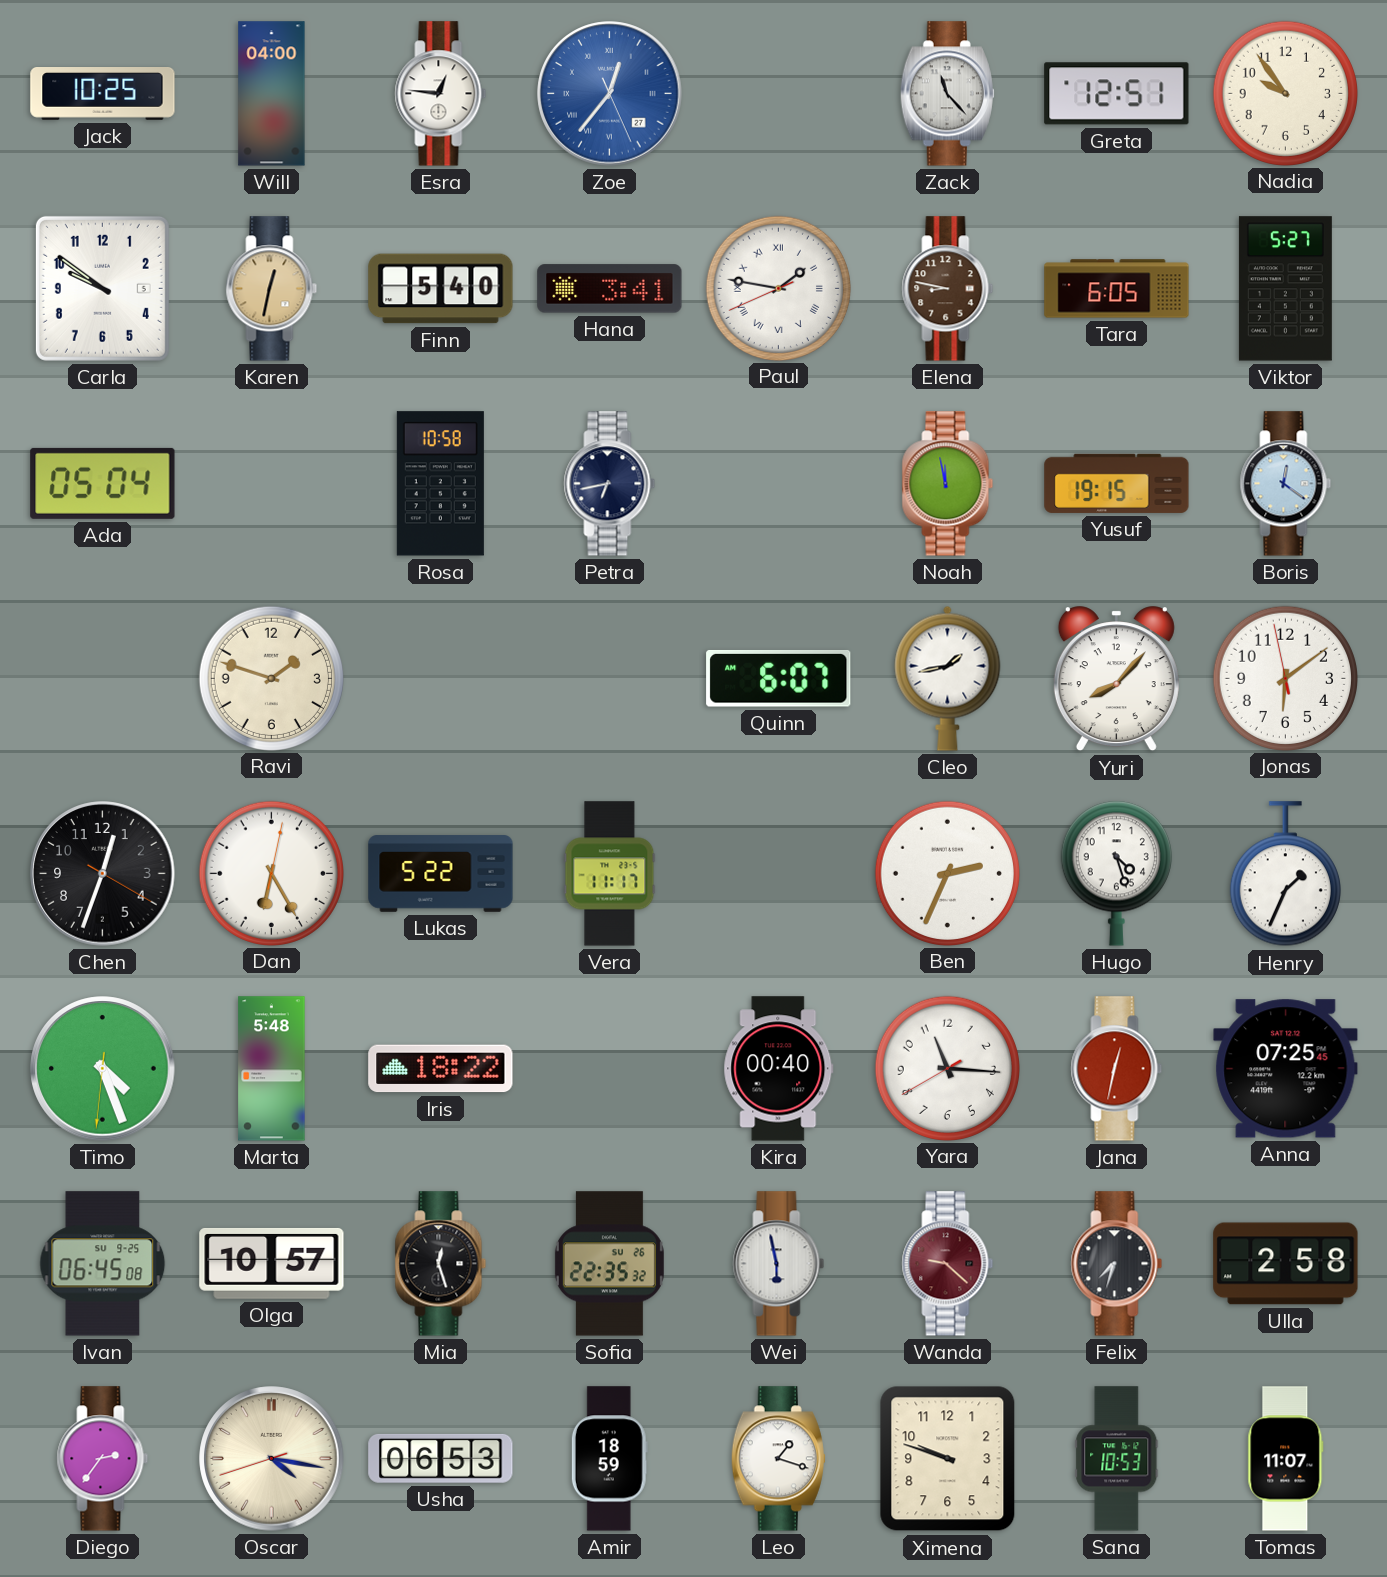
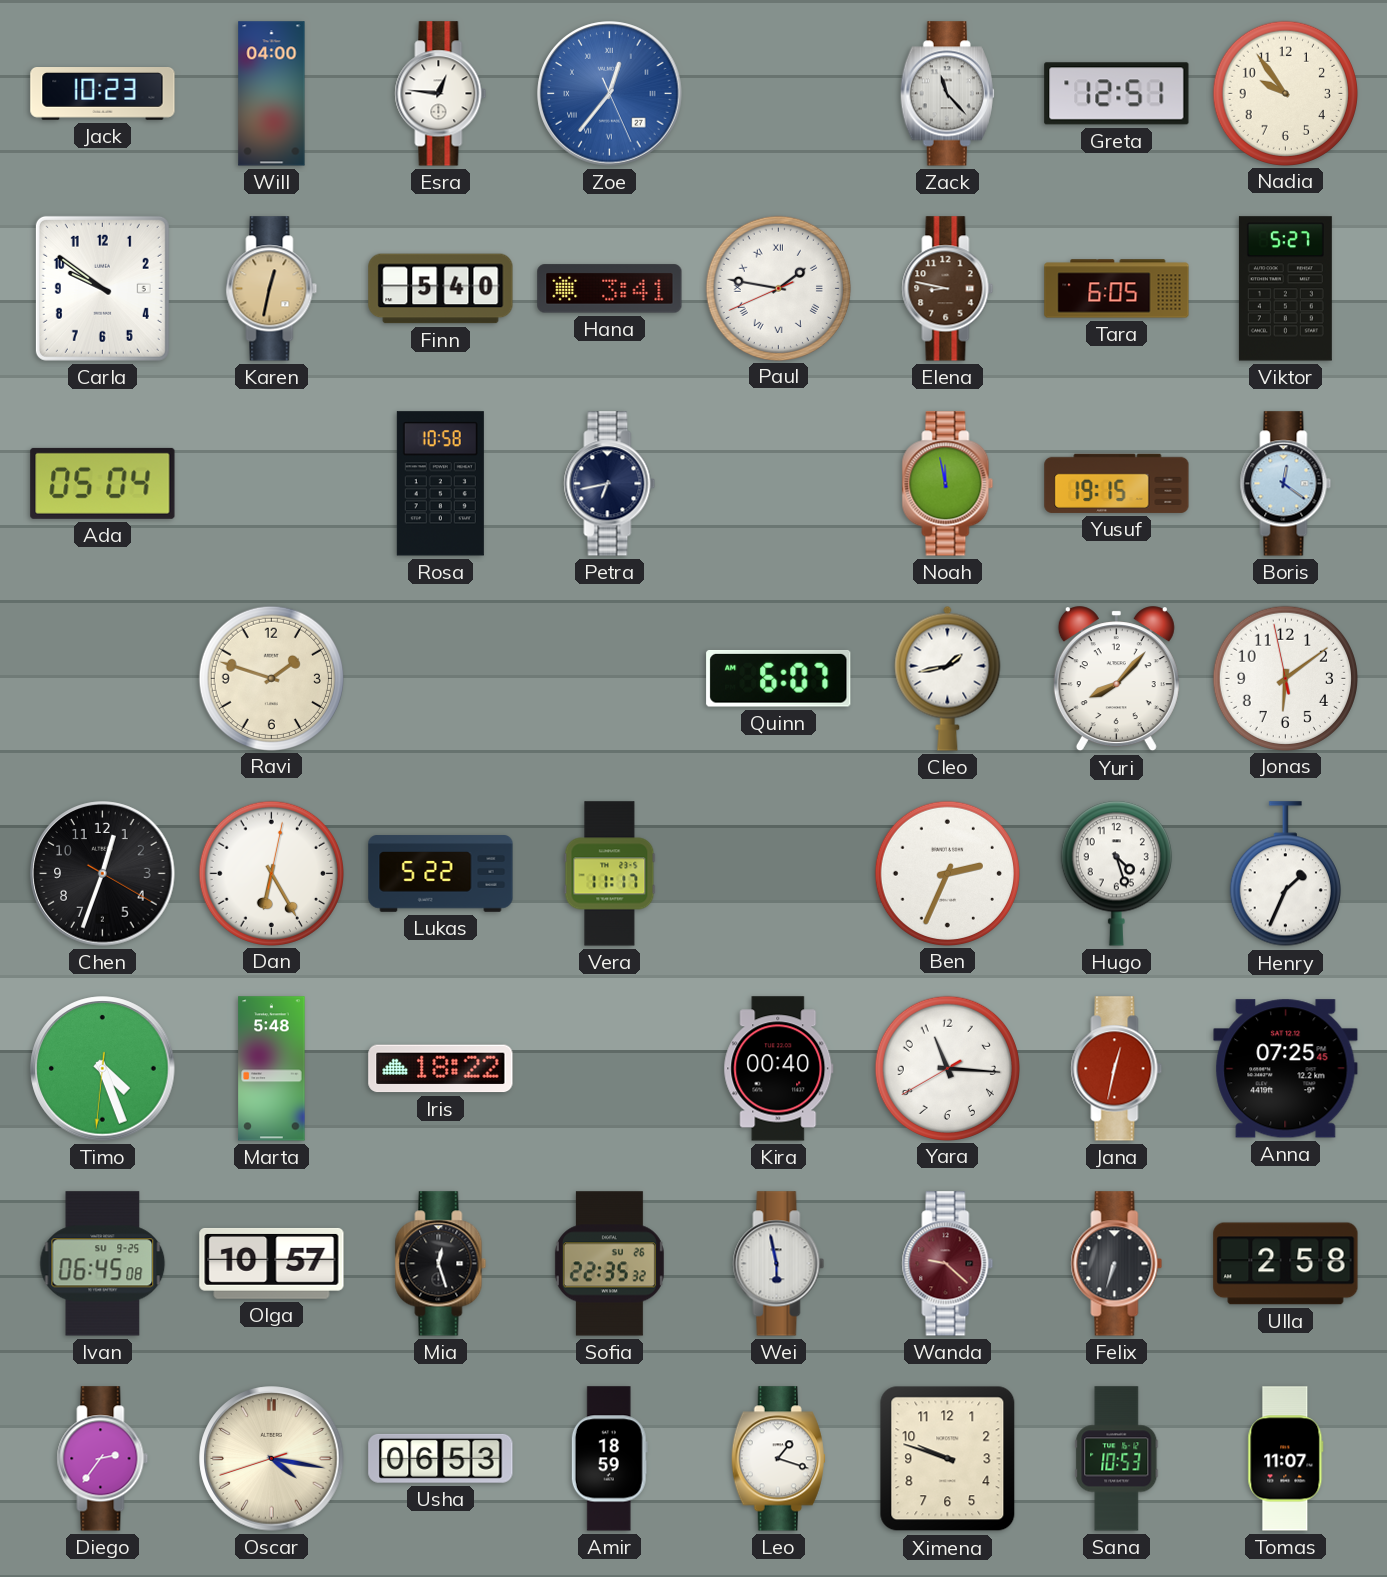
Jack: 10:25 -> 10:23
Felix: 7:33 -> 6:33
